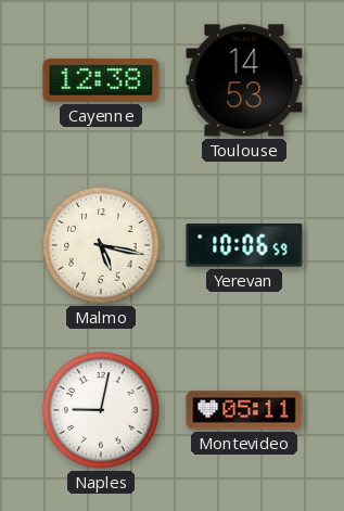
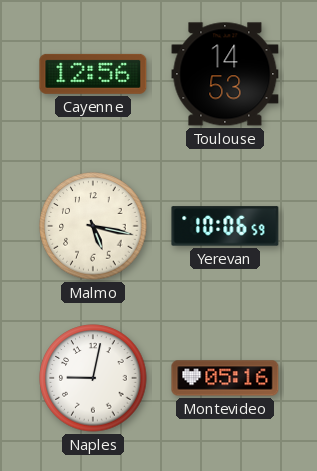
Cayenne: 12:38 -> 12:56
Montevideo: 05:11 -> 05:16
